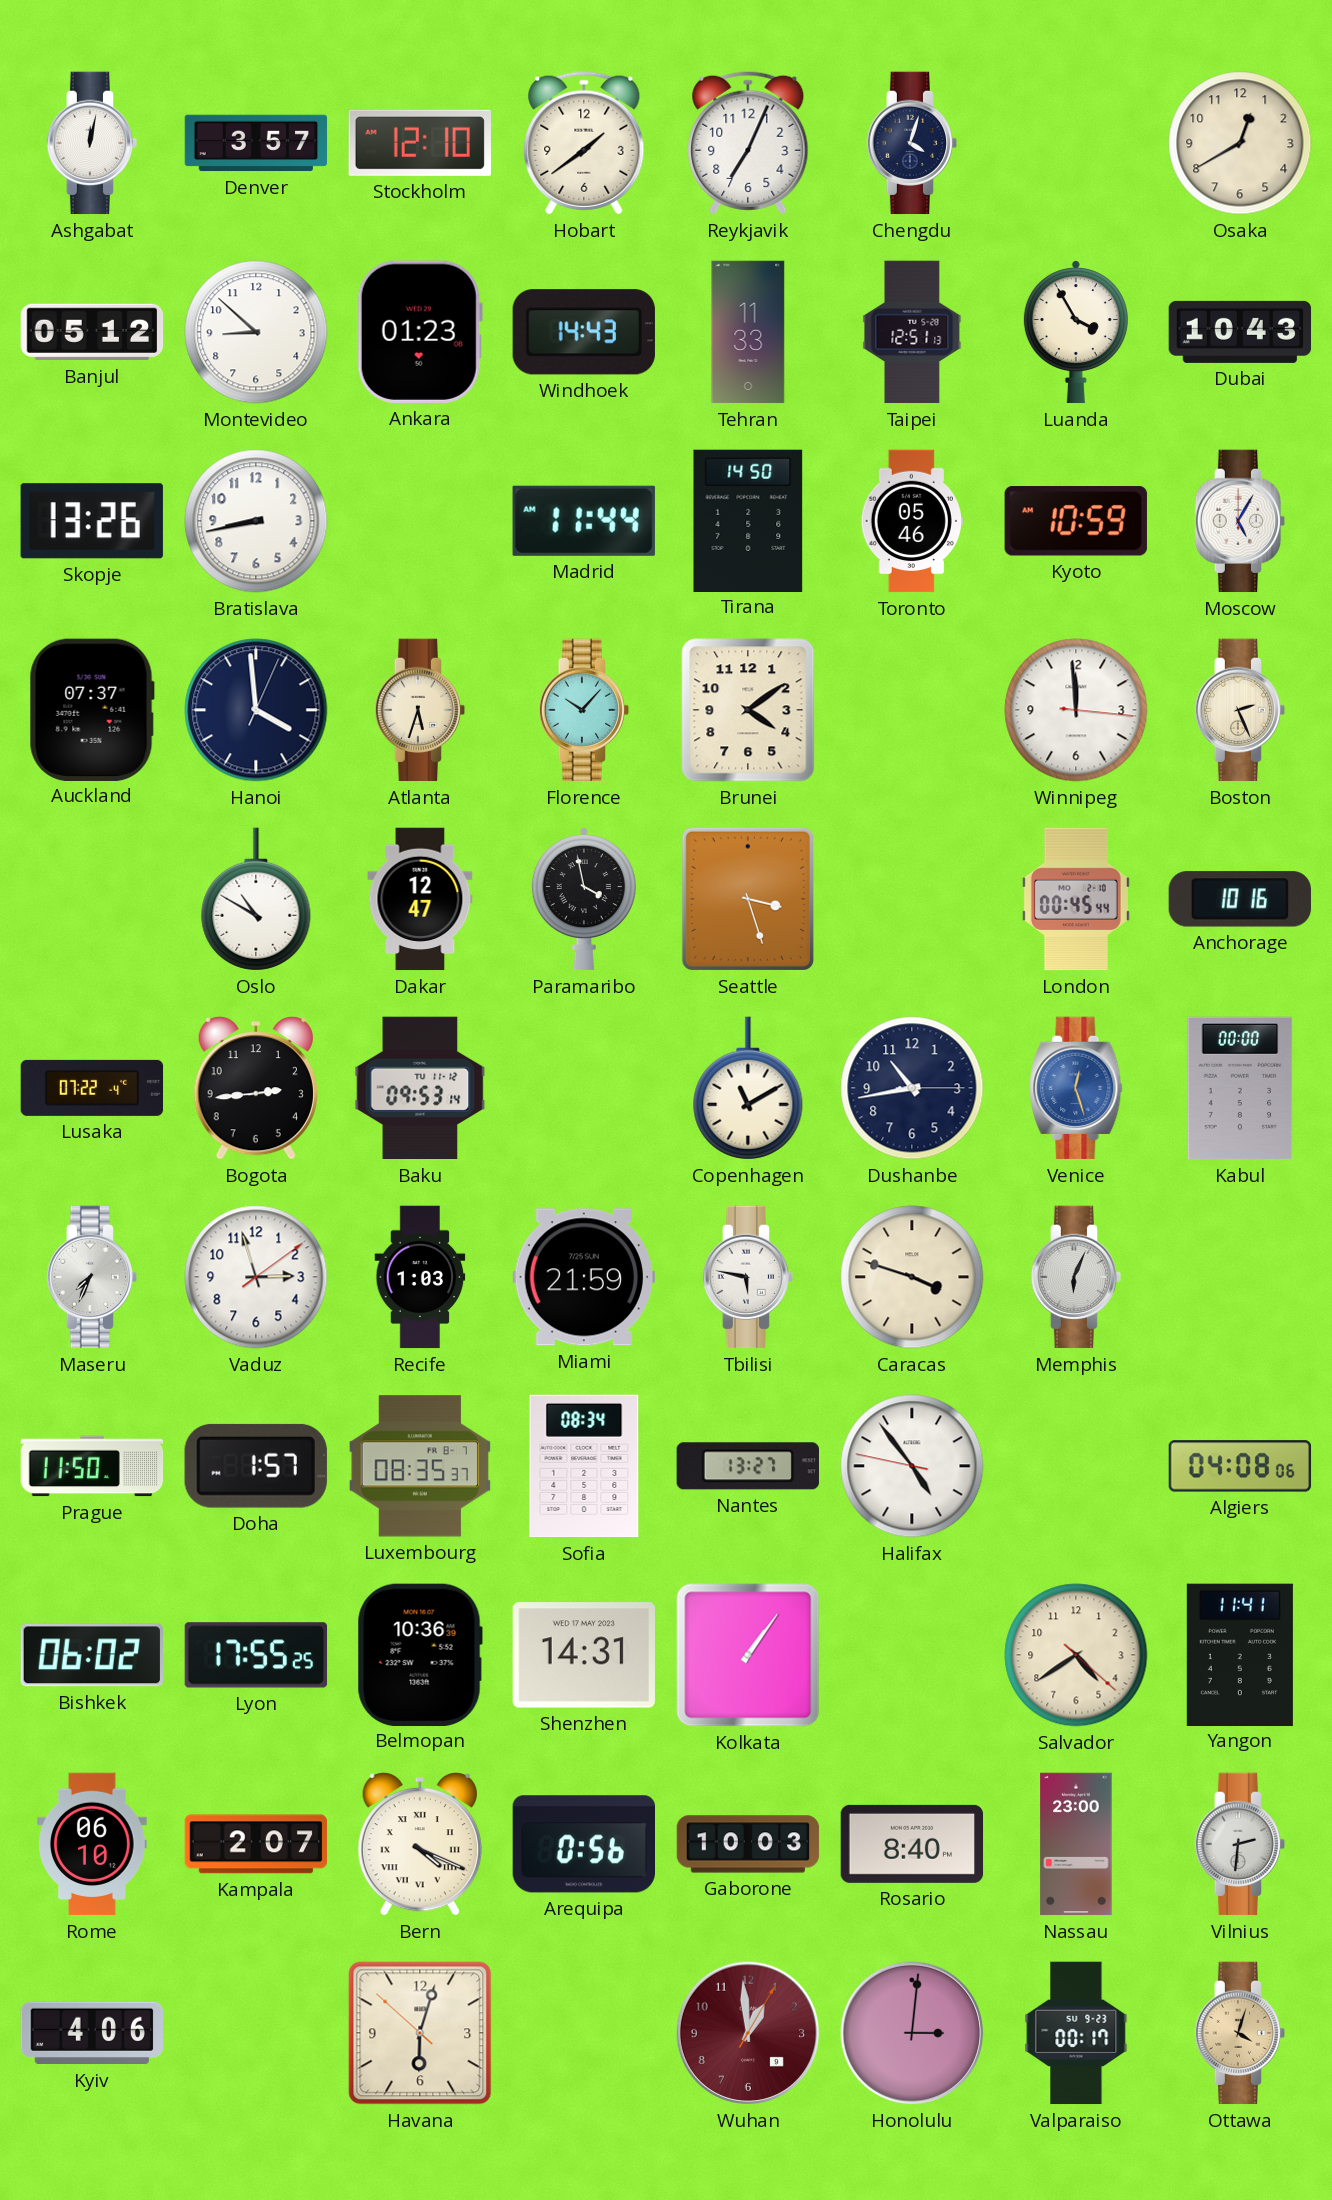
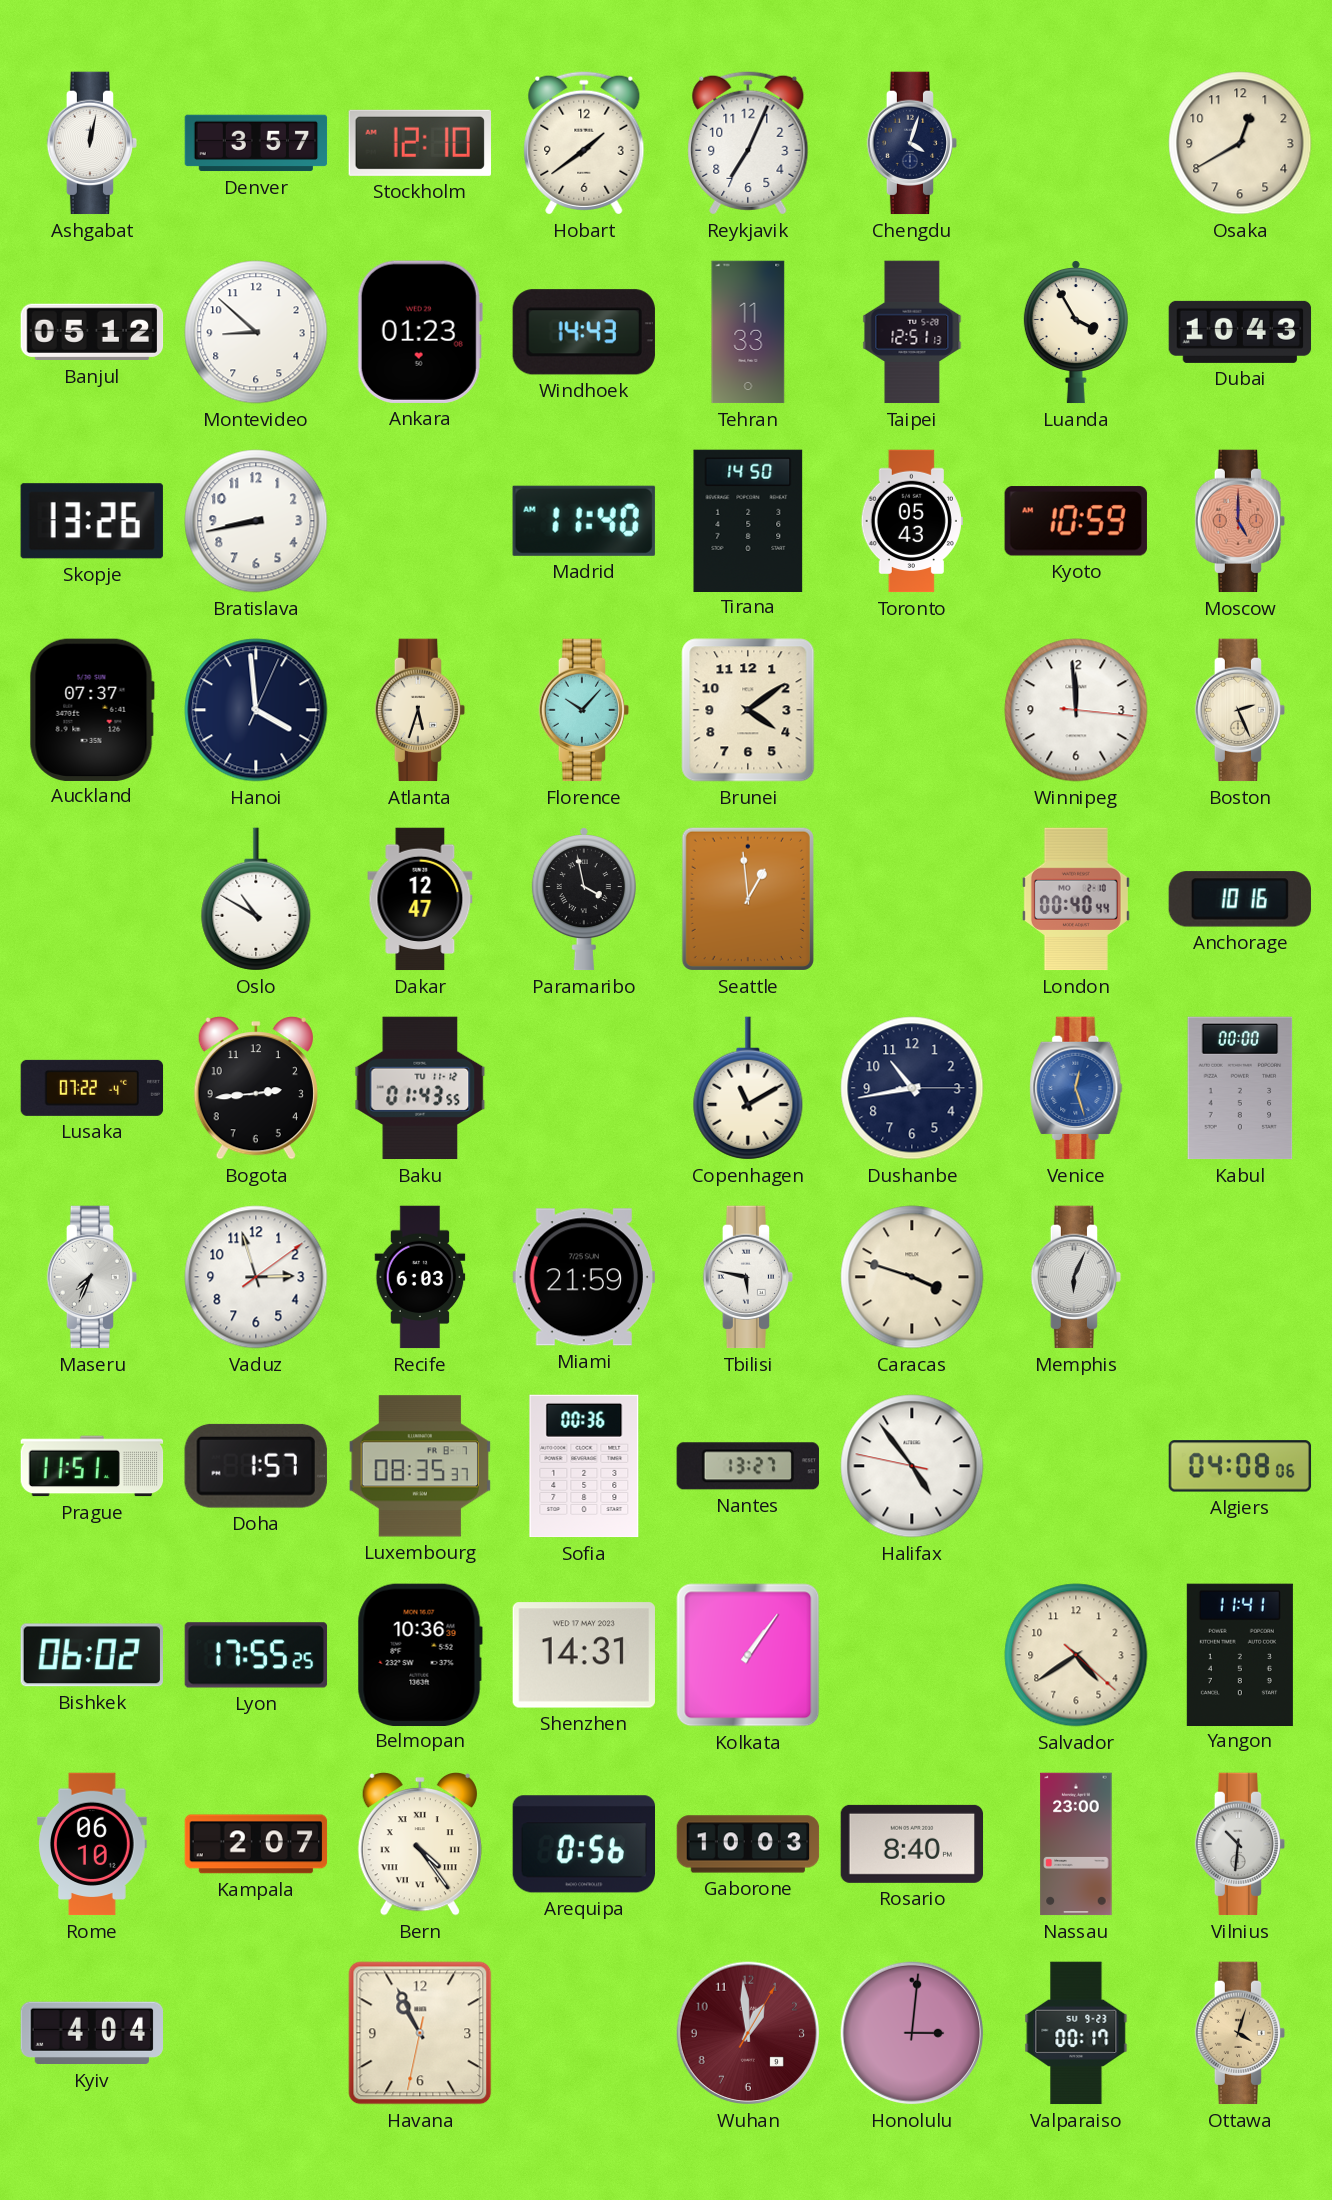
Madrid: 11:44 -> 11:40
Toronto: 05:46 -> 05:43
Moscow: 5:05 -> 5:00
Moscow dial: white -> salmon
Seattle: 3:27 -> 12:59
London: 00:45 -> 00:40
Baku: 09:53 -> 01:43
Recife: 1:03 -> 6:03
Prague: 11:50 -> 11:51
Sofia: 08:34 -> 00:36
Bern: 4:19 -> 4:24
Vilnius: 2:31 -> 10:31
Kyiv: 4:06 -> 4:04
Havana: 6:02 -> 10:55
